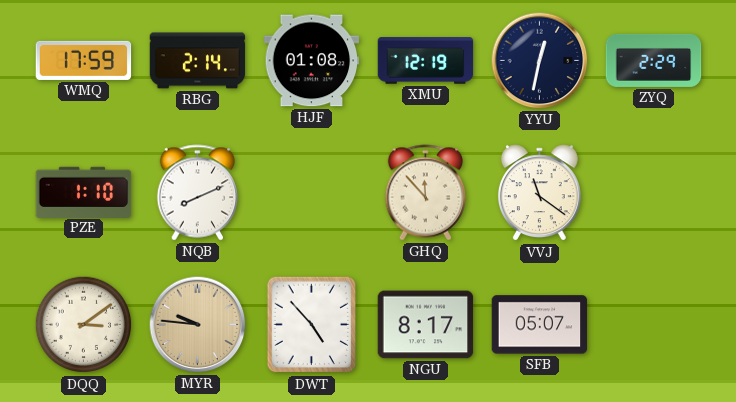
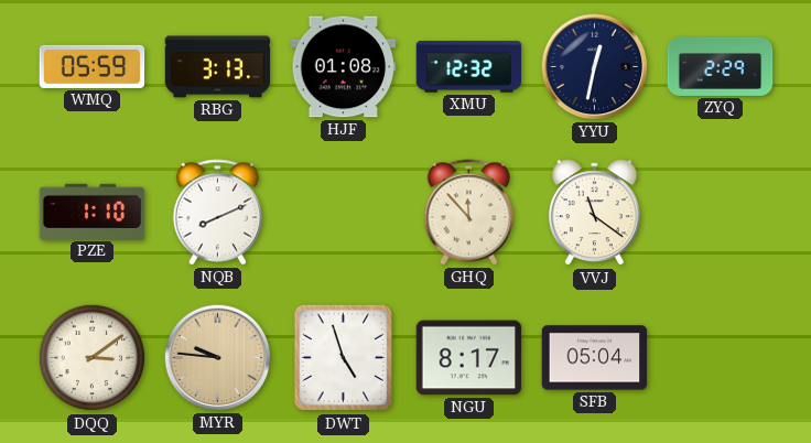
WMQ: 17:59 -> 05:59
RBG: 2:14 -> 3:13
XMU: 12:19 -> 12:32
DWT: 4:53 -> 4:57
SFB: 05:07 -> 05:04
